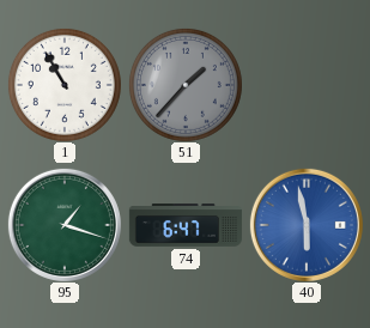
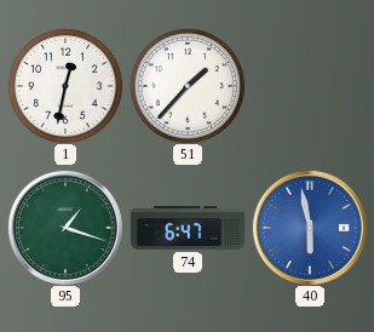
1: 10:55 -> 12:32
51 dial: grey -> white
